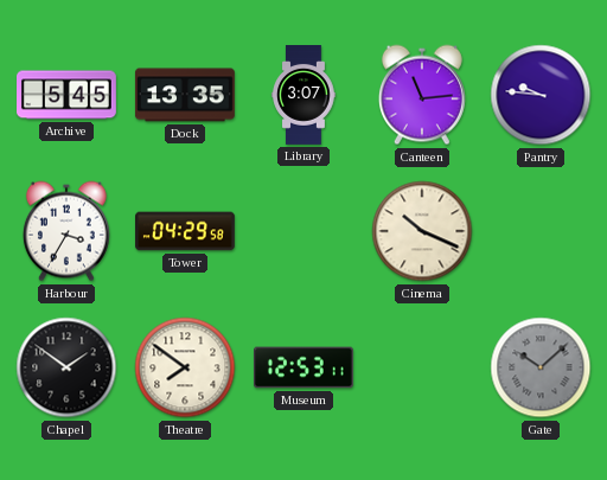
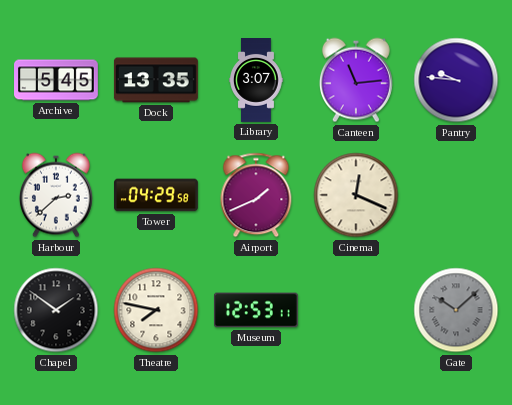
Harbour: 3:35 -> 2:38
Airport: none -> 1:41
Cinema: 10:19 -> 12:19
Theatre: 7:51 -> 7:47
